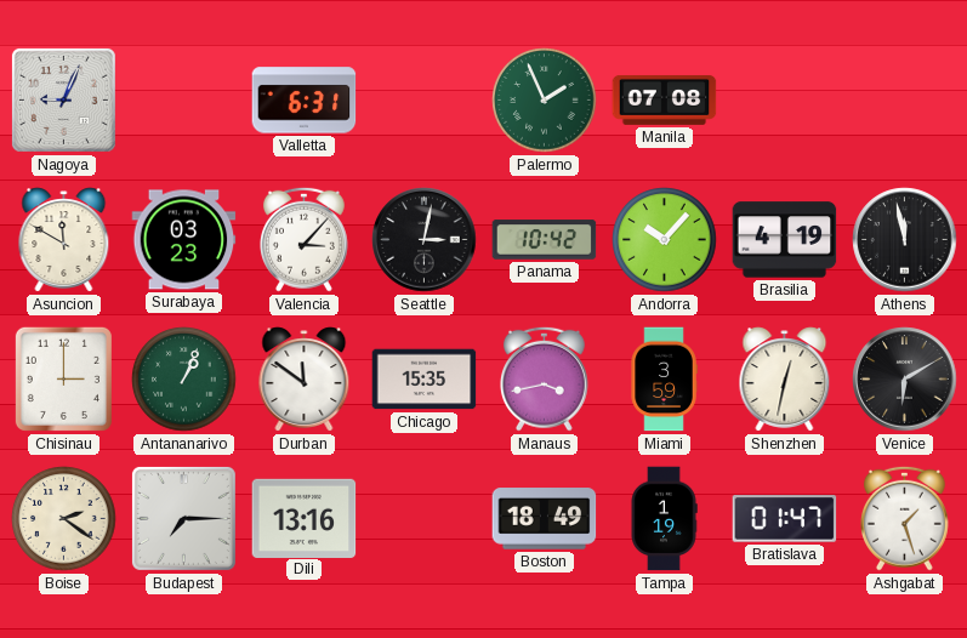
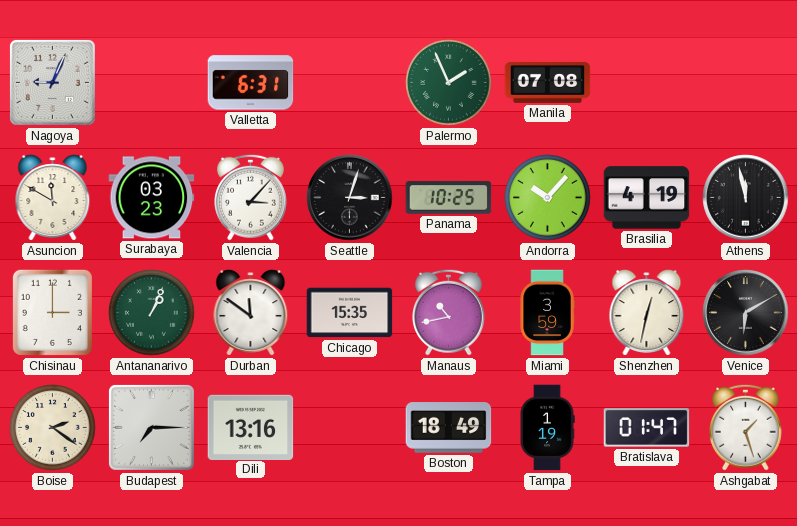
Seattle: 3:02 -> 3:03
Panama: 10:42 -> 10:25
Manaus: 3:43 -> 10:43
